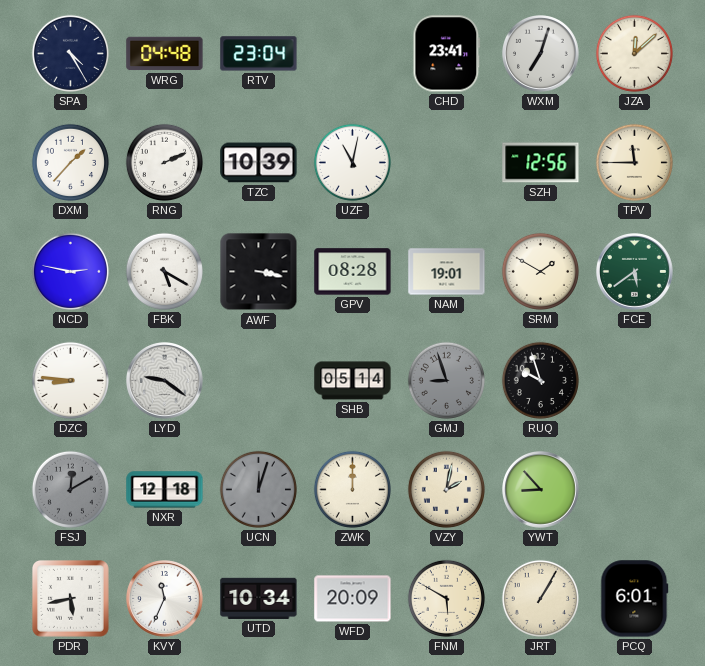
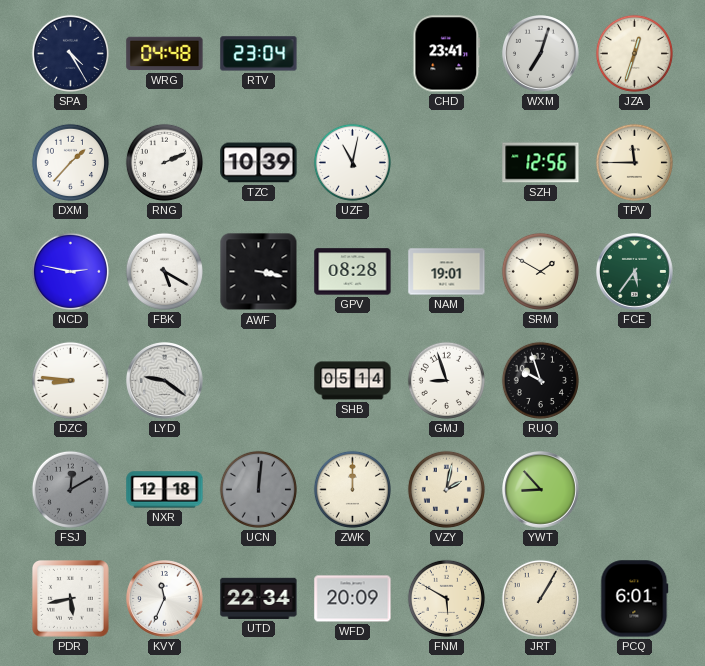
JZA: 12:08 -> 12:33
FCE: 5:39 -> 5:36
GMJ dial: grey -> white
UCN: 12:03 -> 12:01
UTD: 10:34 -> 22:34
